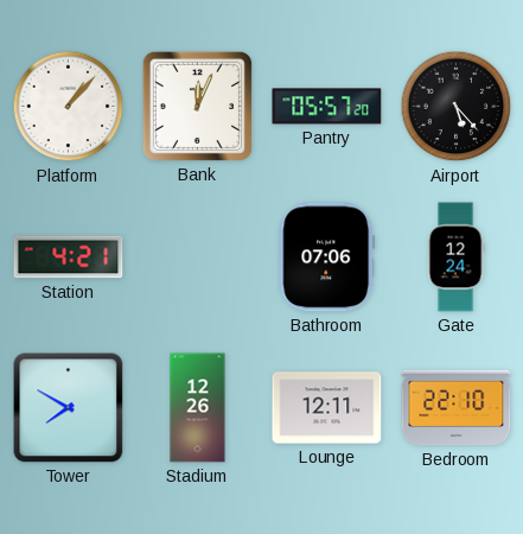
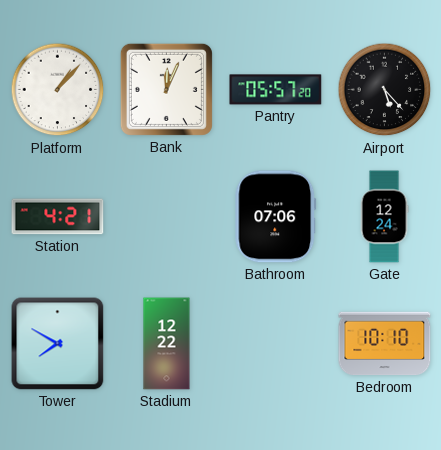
Stadium: 12:26 -> 12:22
Lounge: 12:11 -> none
Bedroom: 22:10 -> 10:10
